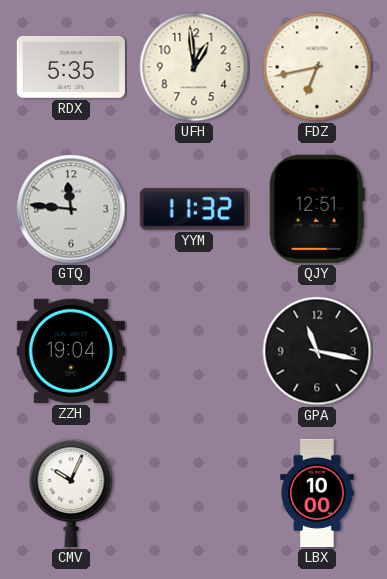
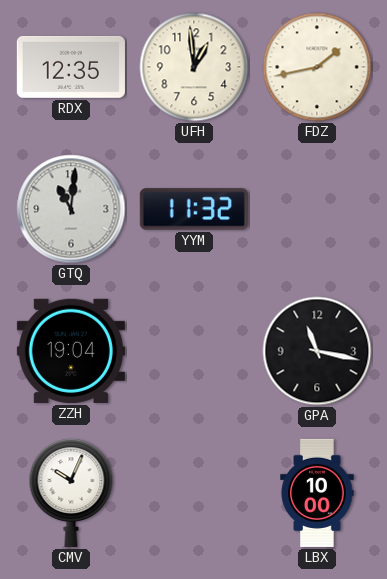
RDX: 5:35 -> 12:35
FDZ: 6:43 -> 1:43
GTQ: 11:46 -> 11:01
QJY: 12:51 -> none
